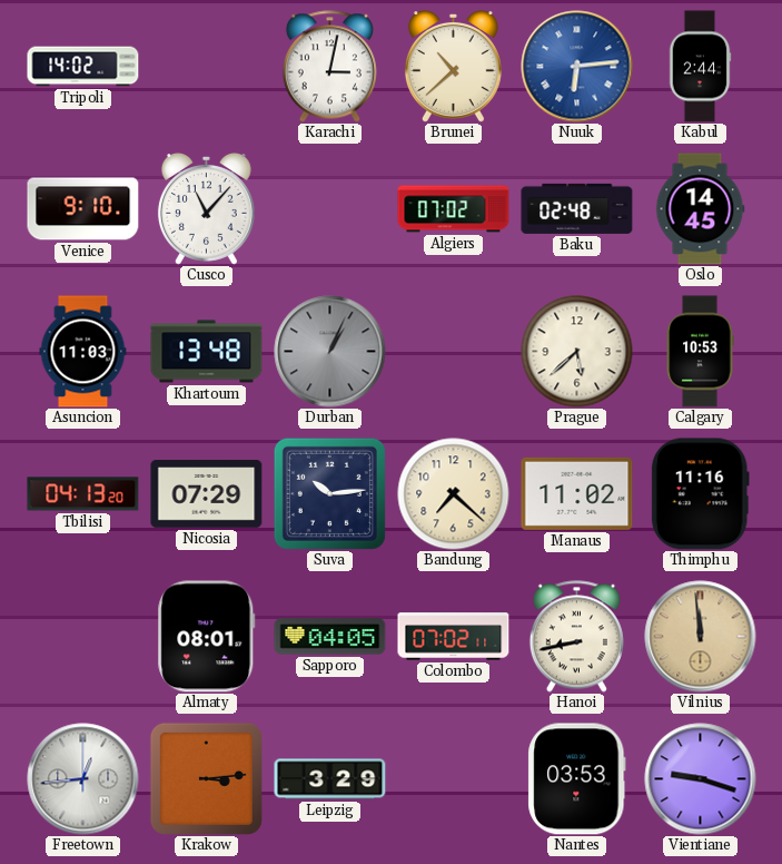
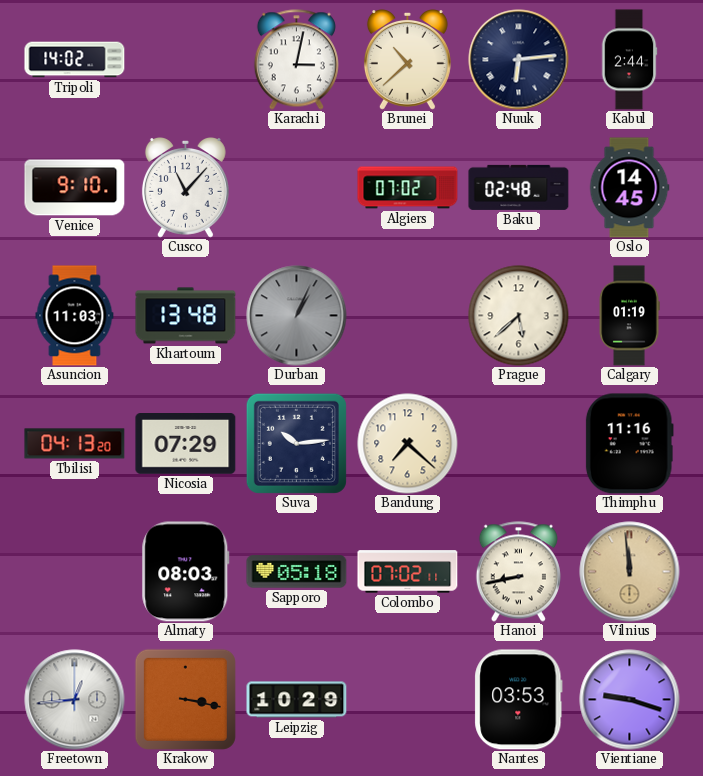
Nuuk dial: blue -> navy
Calgary: 10:53 -> 01:19
Manaus: 11:02 -> none
Almaty: 08:01 -> 08:03
Sapporo: 04:05 -> 05:18
Krakow: 3:14 -> 3:17
Leipzig: 3:29 -> 10:29
